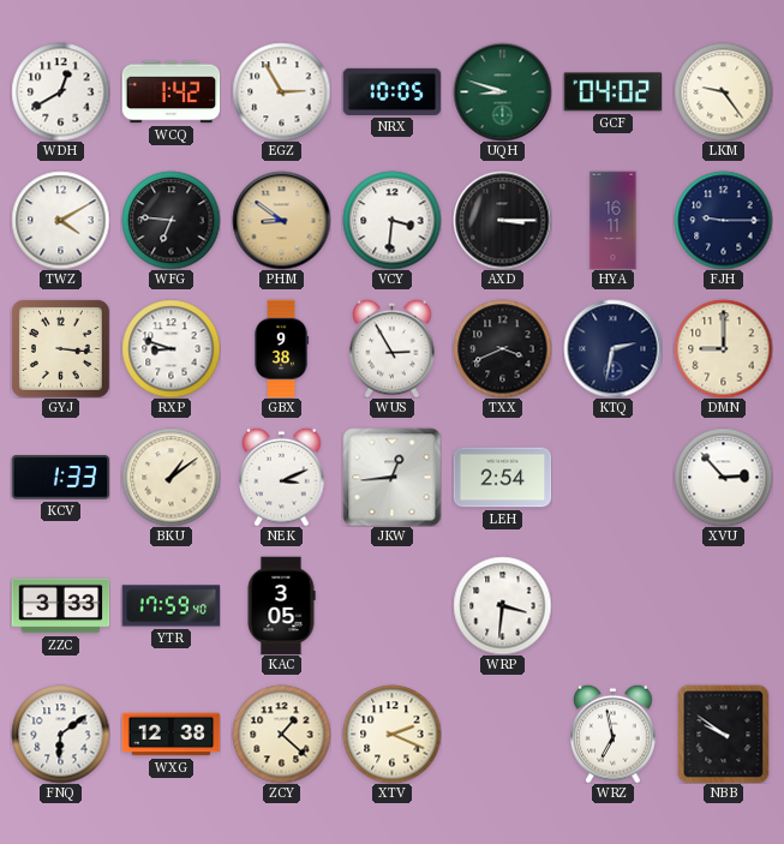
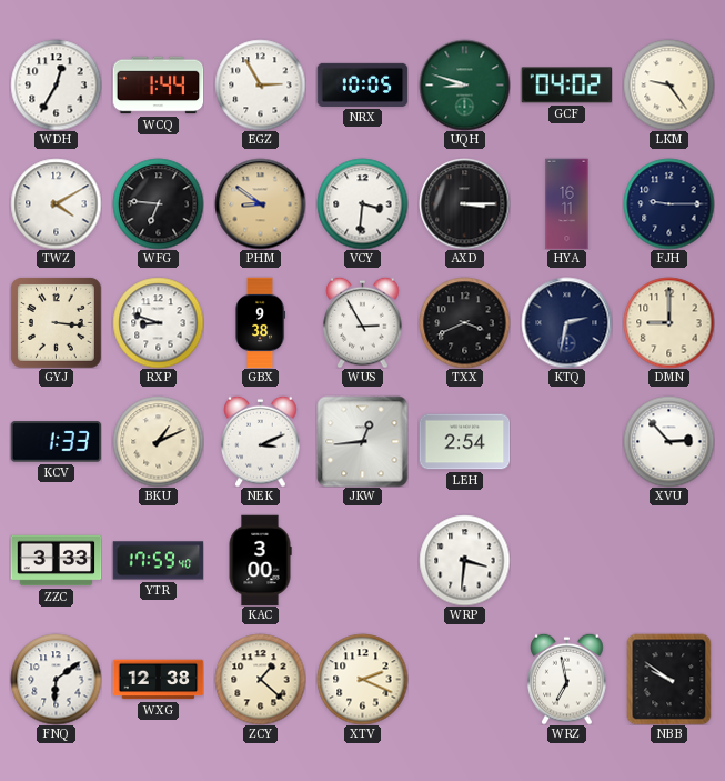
WDH: 12:40 -> 12:35
WCQ: 1:42 -> 1:44
BKU: 1:09 -> 1:11
KAC: 3:05 -> 3:00
